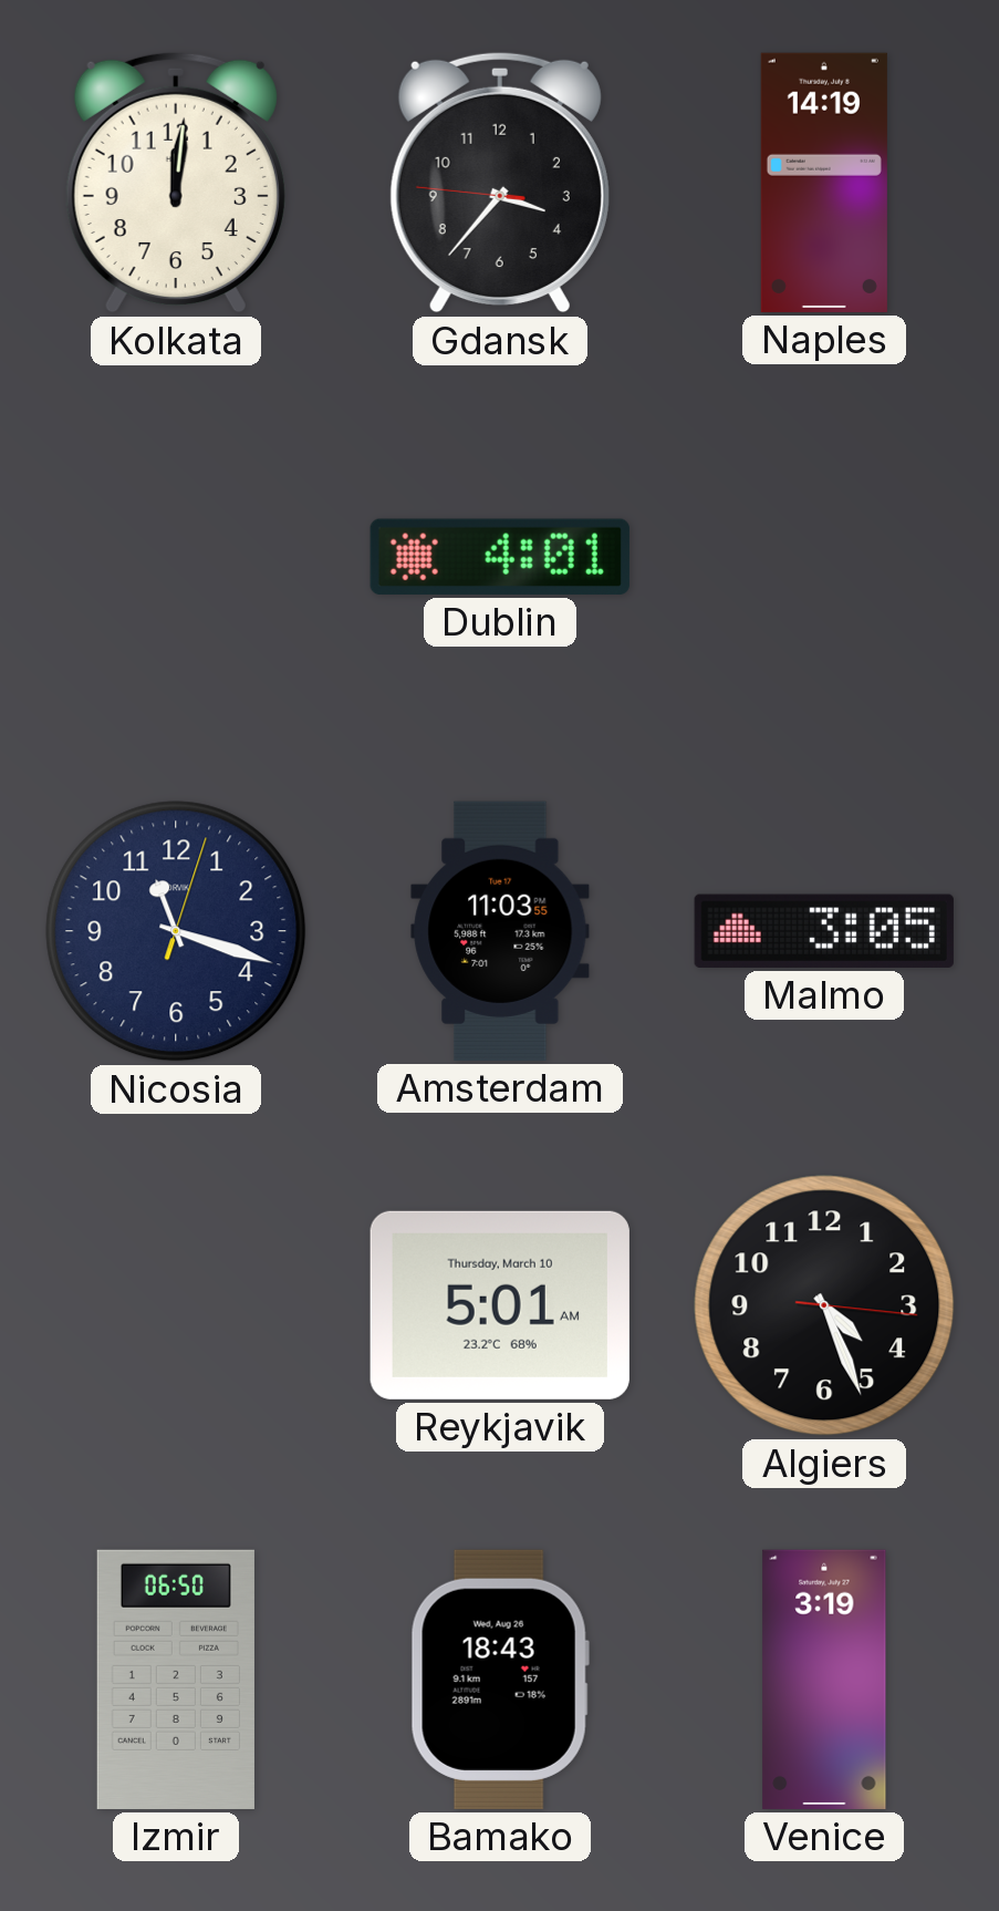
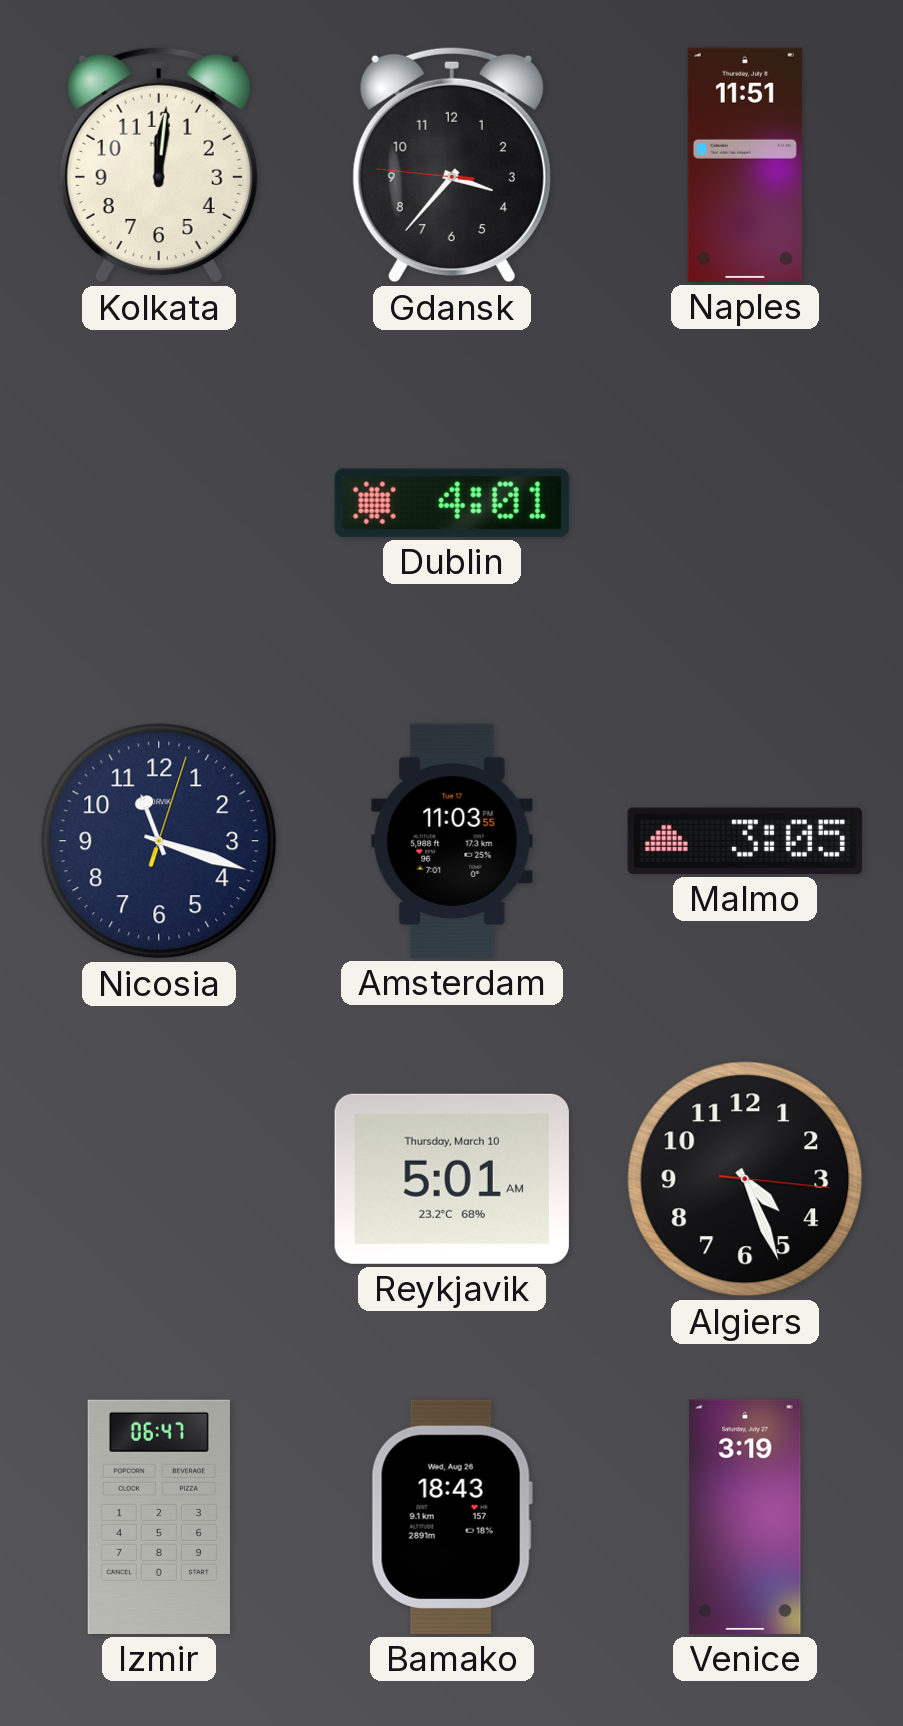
Naples: 14:19 -> 11:51
Izmir: 06:50 -> 06:47
